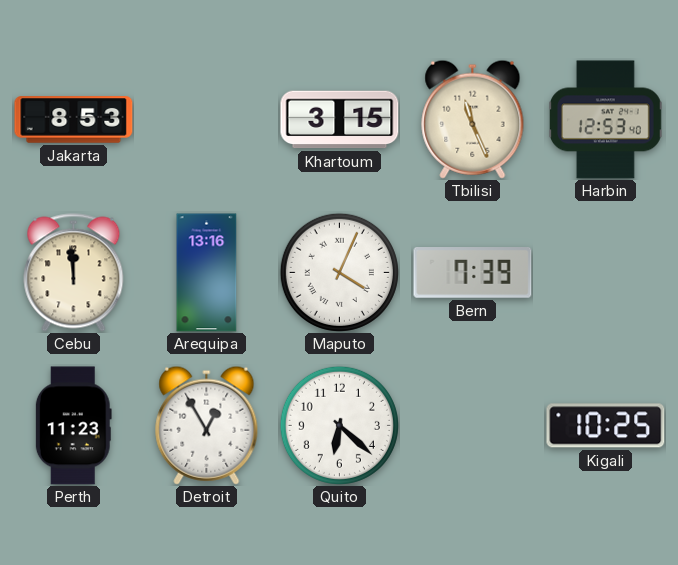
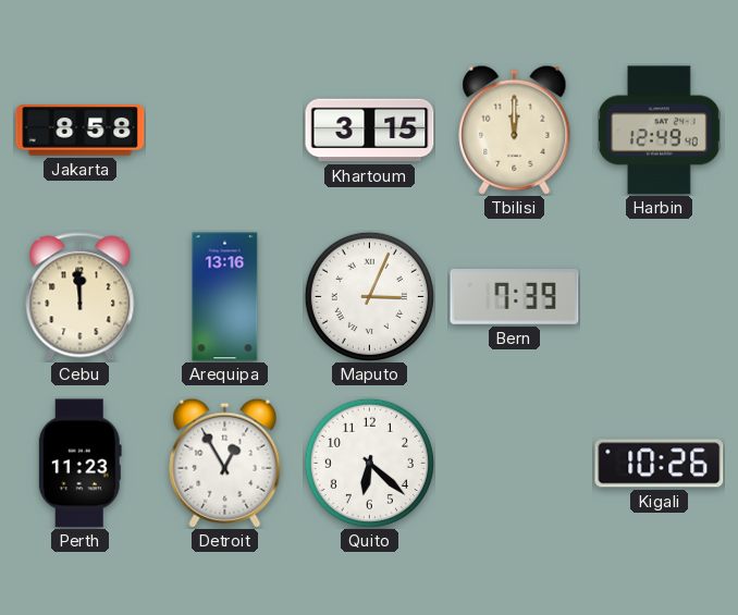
Jakarta: 8:53 -> 8:58
Tbilisi: 11:26 -> 12:00
Harbin: 12:53 -> 12:49
Maputo: 4:04 -> 3:04
Kigali: 10:25 -> 10:26
